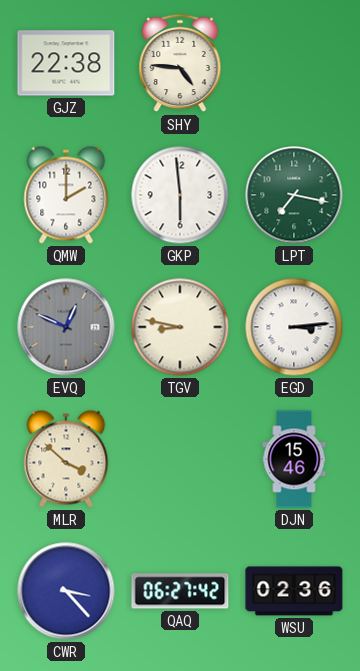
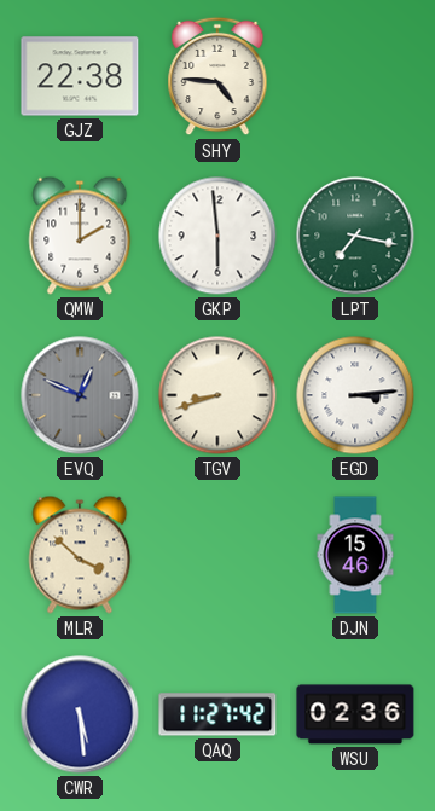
TGV: 8:47 -> 8:42
CWR: 3:23 -> 5:29
QAQ: 06:27 -> 11:27
